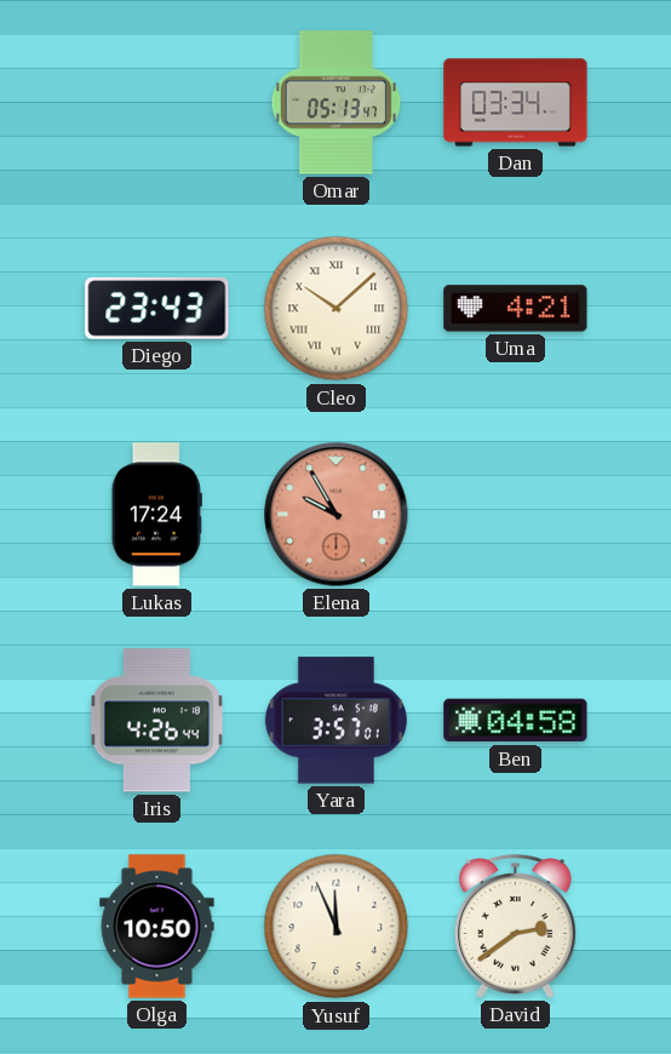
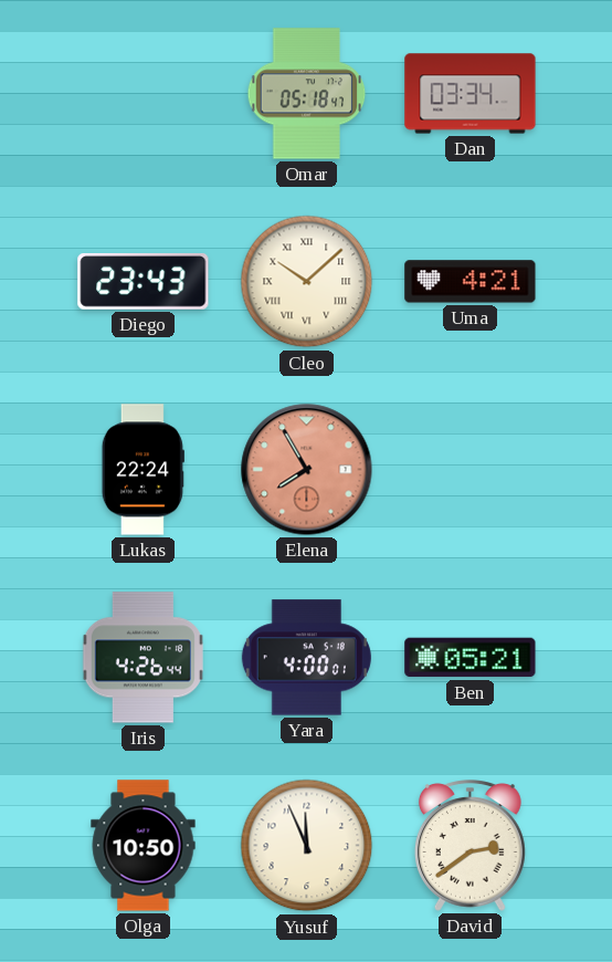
Omar: 05:13 -> 05:18
Lukas: 17:24 -> 22:24
Elena: 9:55 -> 7:55
Yara: 3:57 -> 4:00
Ben: 04:58 -> 05:21
